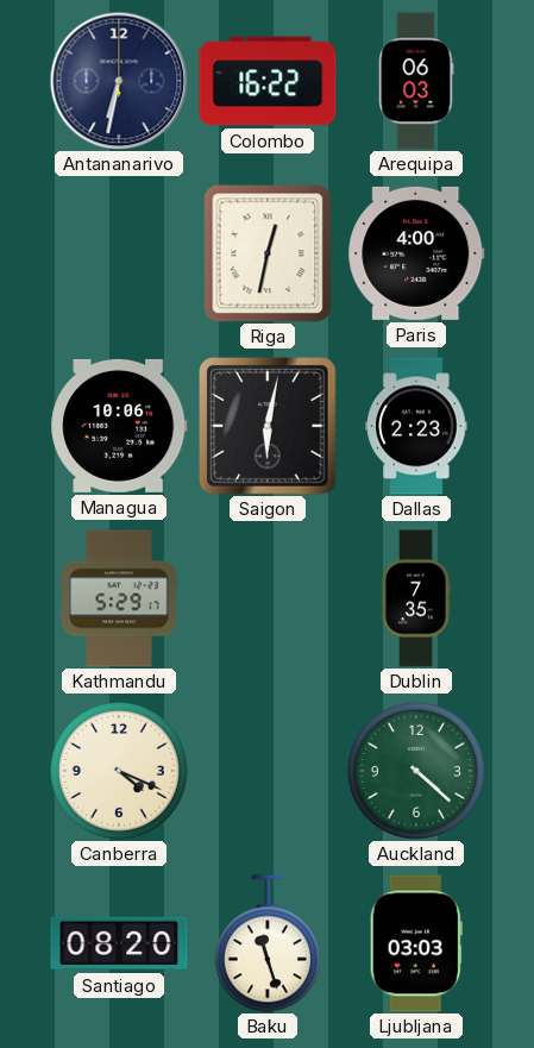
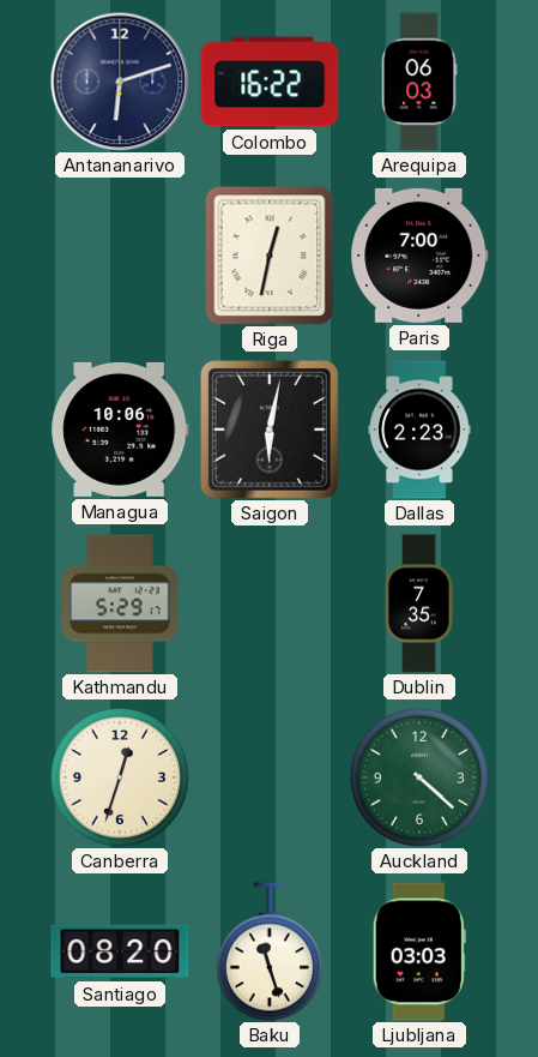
Antananarivo: 6:32 -> 6:12
Paris: 4:00 -> 7:00
Canberra: 4:19 -> 12:33
